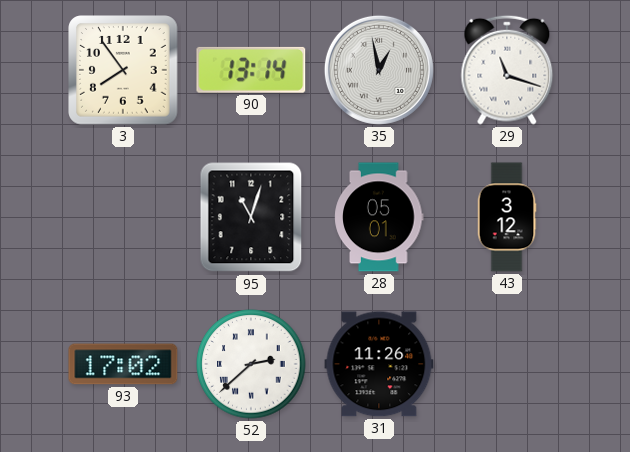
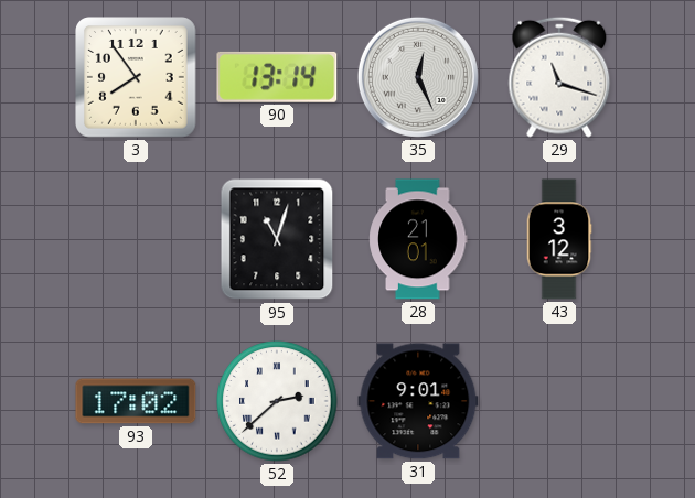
35: 12:58 -> 12:26
28: 05:01 -> 21:01
31: 11:26 -> 9:01
